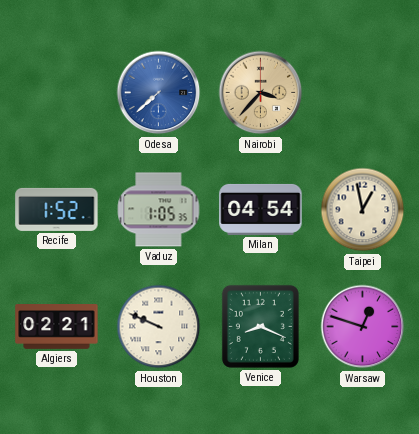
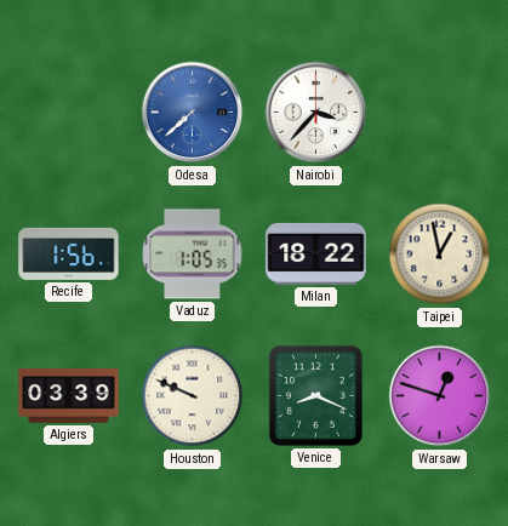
Nairobi dial: champagne -> white
Recife: 1:52 -> 1:56
Milan: 04:54 -> 18:22
Algiers: 02:21 -> 03:39
